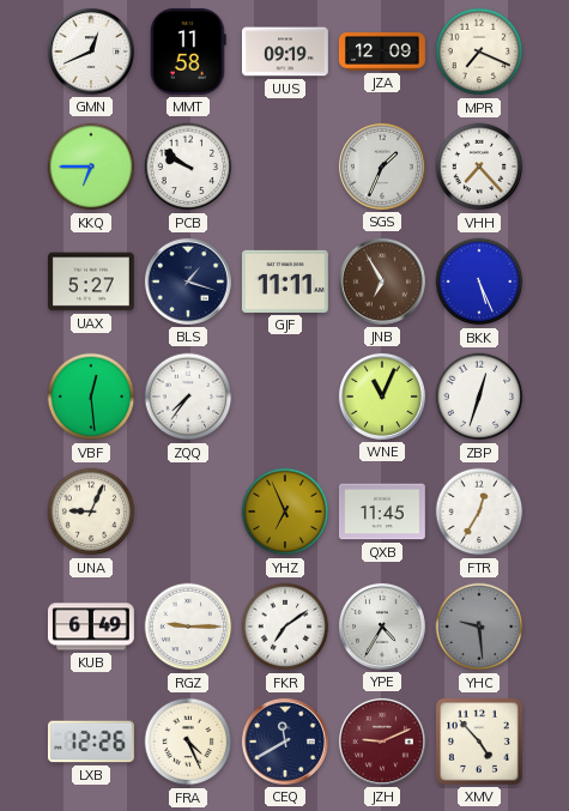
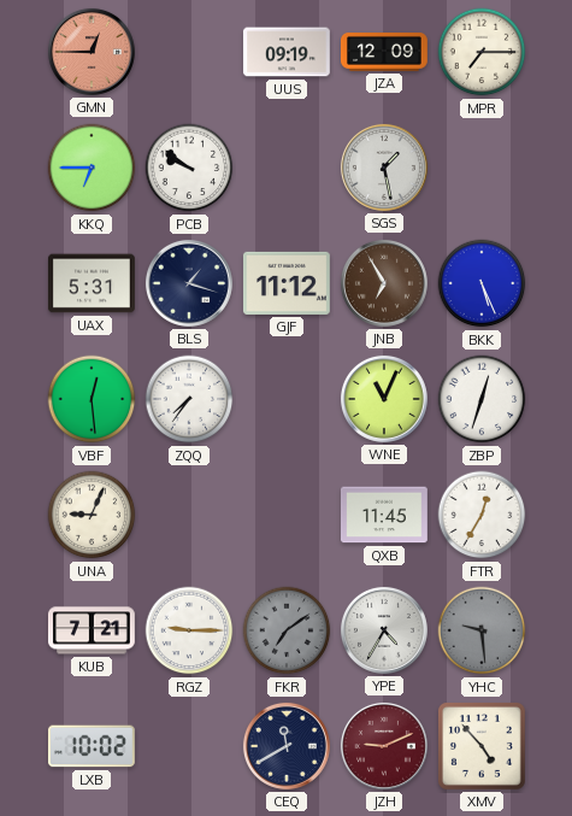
GMN: 12:41 -> 12:45
GMN dial: white -> salmon
MMT: 11:58 -> none
MPR: 7:19 -> 7:15
SGS: 1:34 -> 1:28
VHH: 7:23 -> none
UAX: 5:27 -> 5:31
GJF: 11:11 -> 11:12
YHZ: 6:56 -> none
KUB: 6:49 -> 7:21
FKR dial: white -> grey
LXB: 12:26 -> 10:02
FRA: 4:26 -> none
